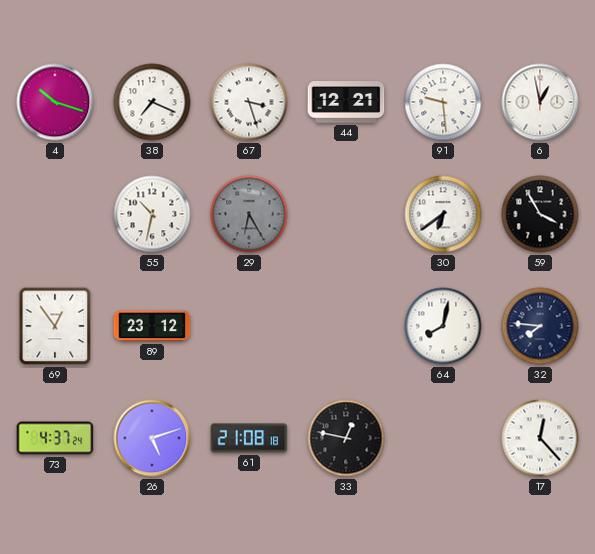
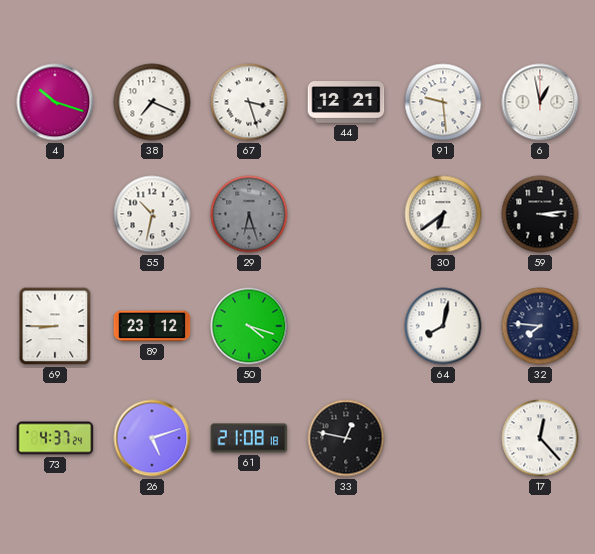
29: 6:25 -> 6:27
59: 3:55 -> 3:14
69: 12:54 -> 8:45
50: none -> 4:18
